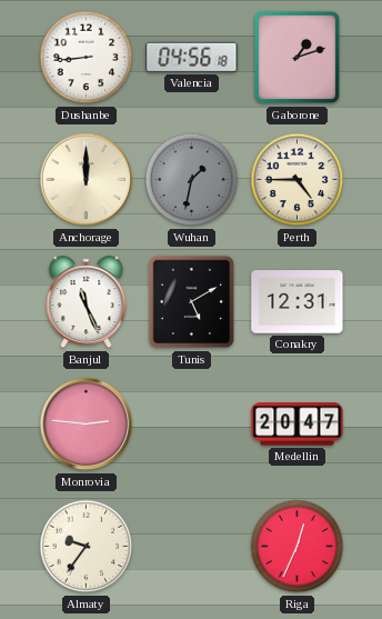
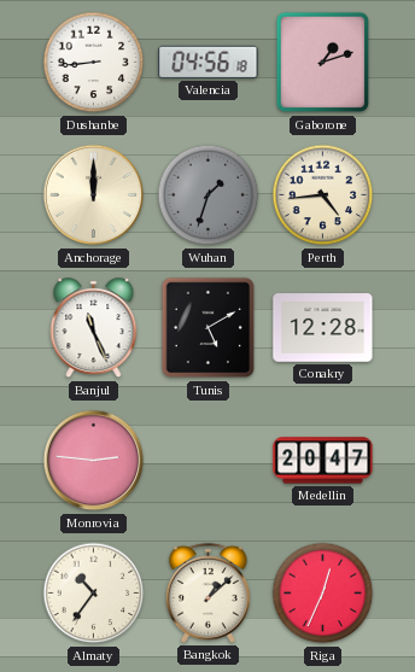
Wuhan: 1:32 -> 1:33
Perth: 4:45 -> 4:44
Conakry: 12:31 -> 12:28
Almaty: 9:36 -> 10:36
Bangkok: none -> 1:08
